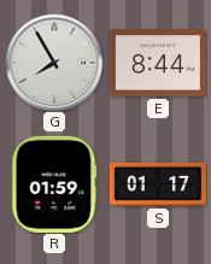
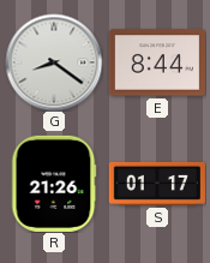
G: 7:55 -> 8:21
R: 01:59 -> 21:26
